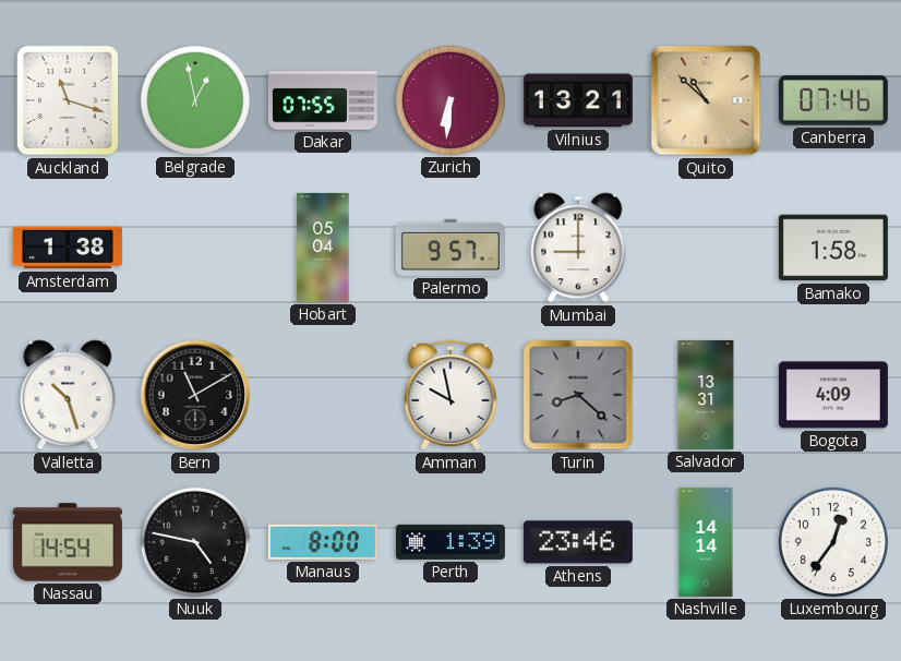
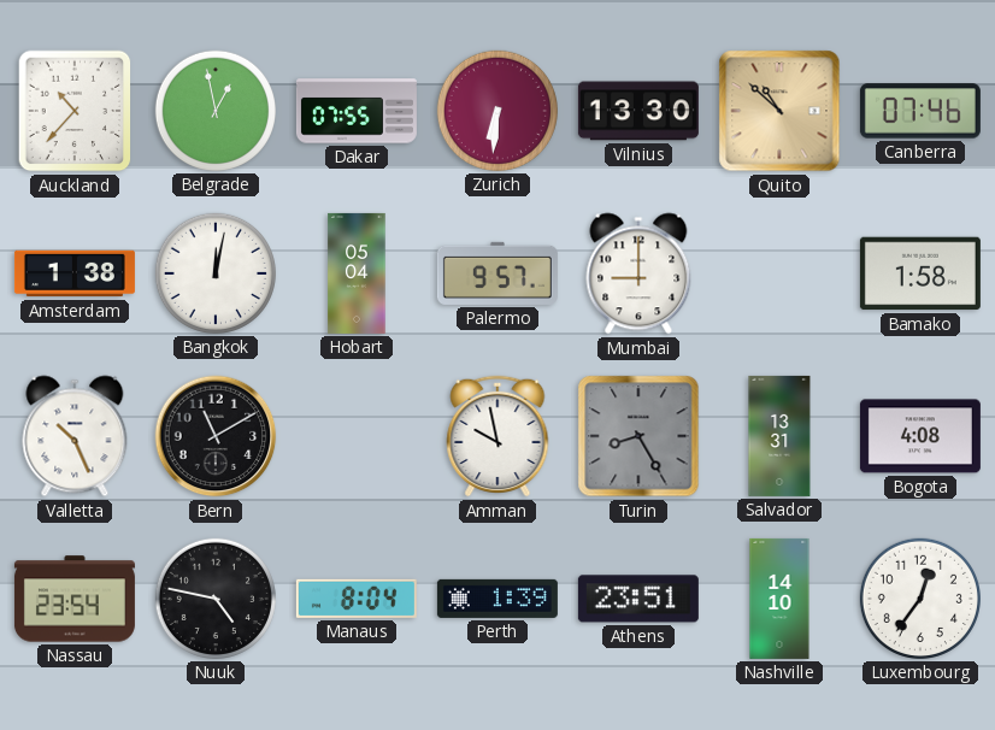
Auckland: 11:18 -> 10:37
Vilnius: 13:21 -> 13:30
Bangkok: none -> 12:02
Valletta: 10:27 -> 10:26
Turin: 8:22 -> 8:25
Bogota: 4:09 -> 4:08
Nassau: 14:54 -> 23:54
Manaus: 8:00 -> 8:04
Athens: 23:46 -> 23:51
Nashville: 14:14 -> 14:10
